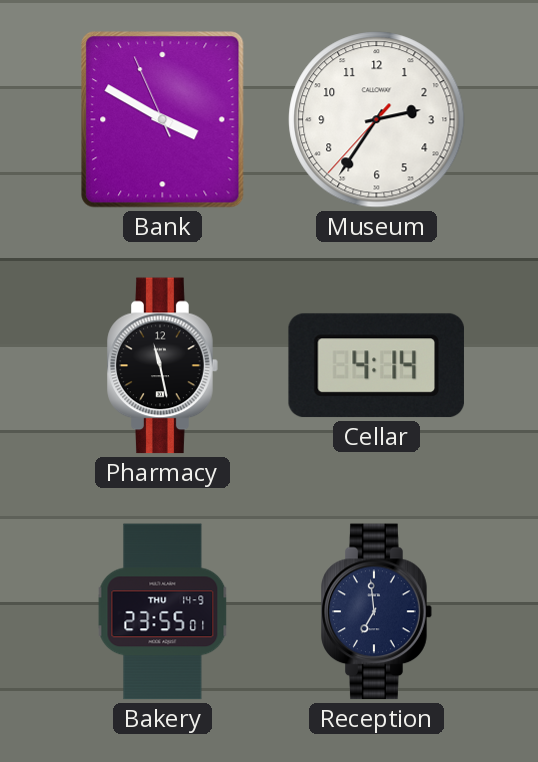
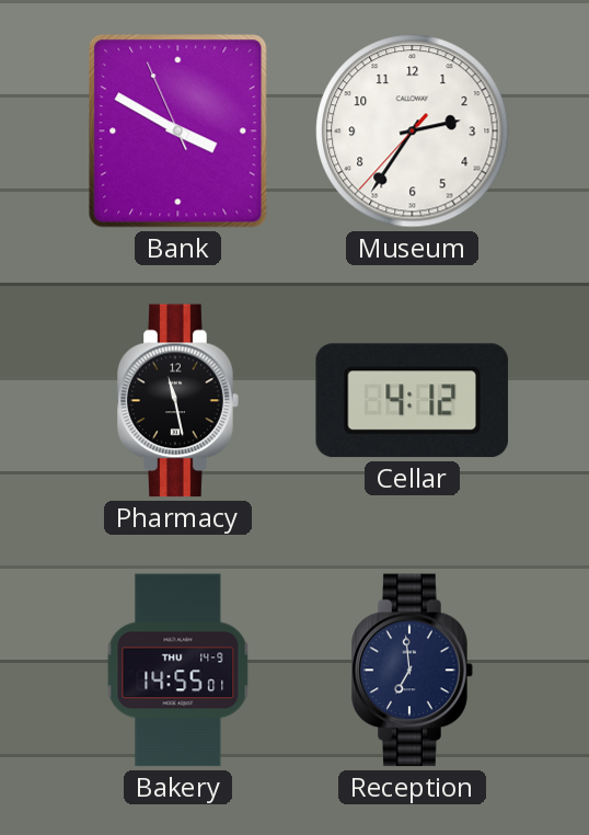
Cellar: 4:14 -> 4:12
Bakery: 23:55 -> 14:55
